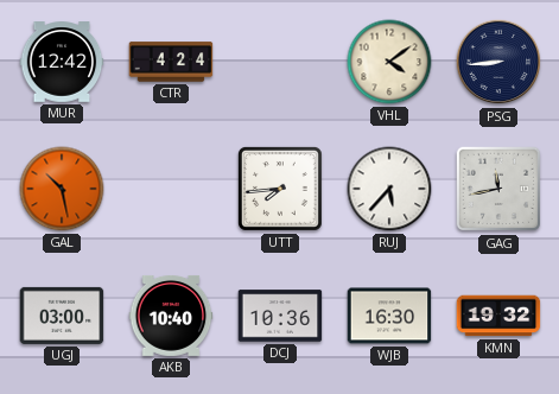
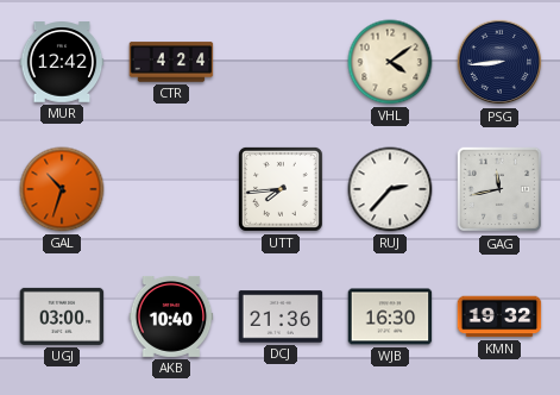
GAL: 10:28 -> 10:33
RUJ: 5:37 -> 2:37
DCJ: 10:36 -> 21:36
